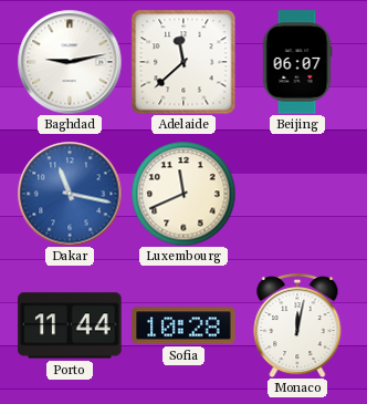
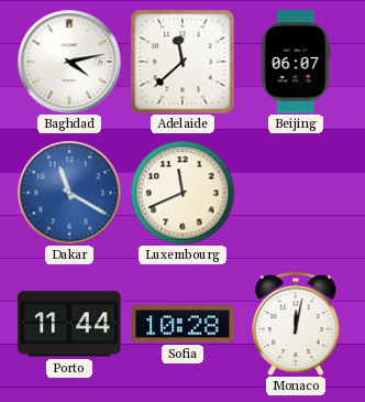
Baghdad: 9:13 -> 4:13
Dakar: 11:17 -> 11:20
